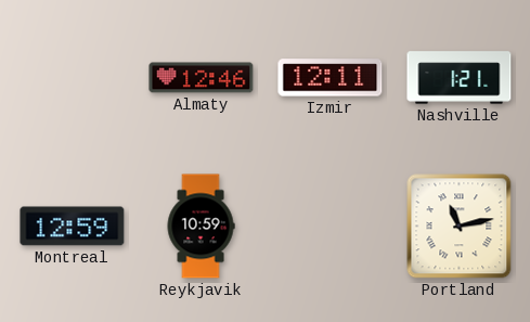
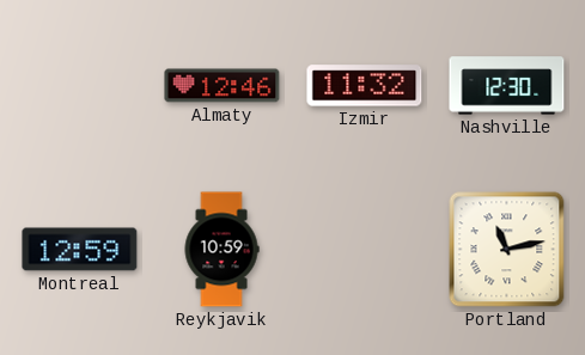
Izmir: 12:11 -> 11:32
Nashville: 1:21 -> 12:30
